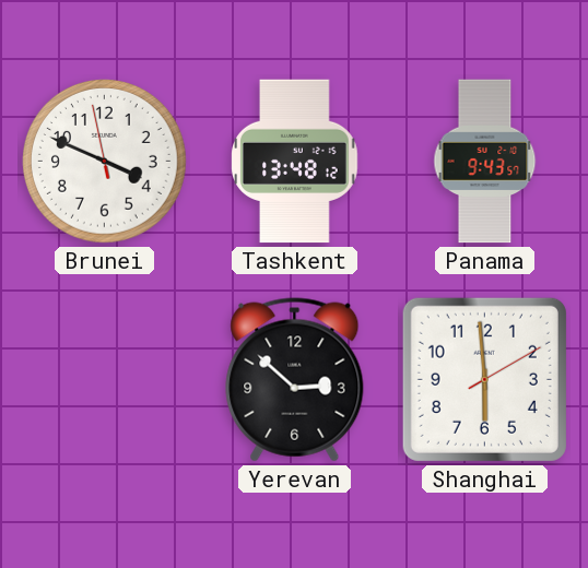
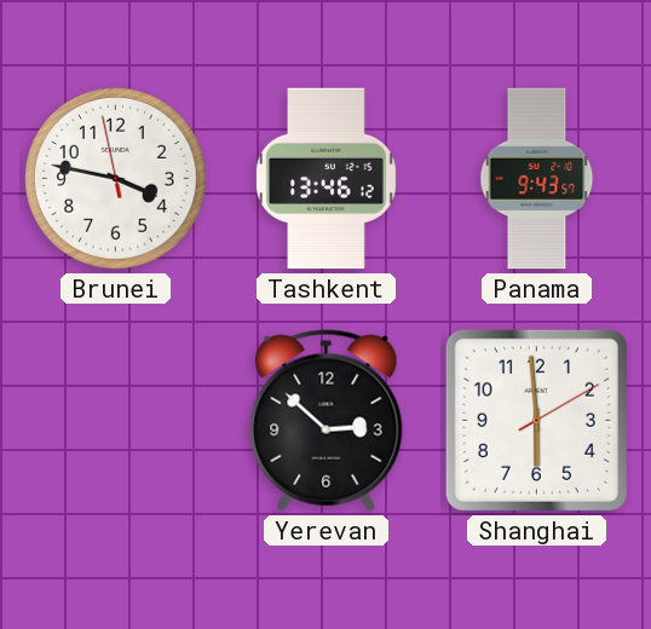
Brunei: 3:48 -> 3:46
Tashkent: 13:48 -> 13:46
